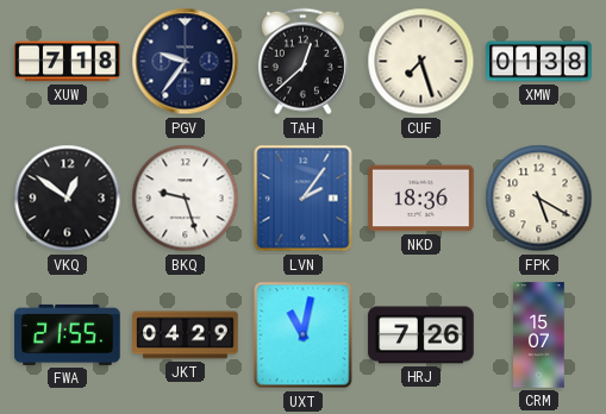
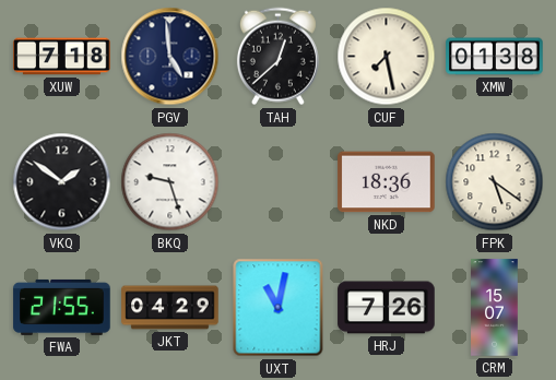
PGV: 9:36 -> 4:59
CUF: 7:27 -> 7:28
VKQ: 12:51 -> 1:51
LVN: 2:06 -> none
FPK: 5:20 -> 5:21
